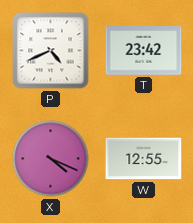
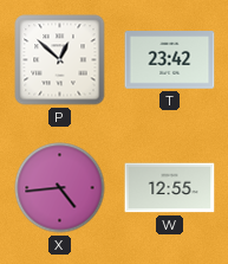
P: 4:41 -> 12:52
X: 4:19 -> 4:44
